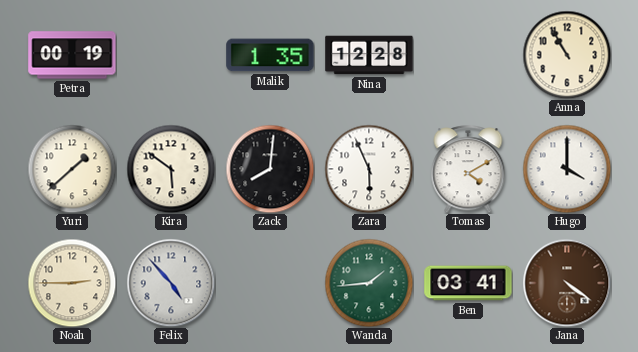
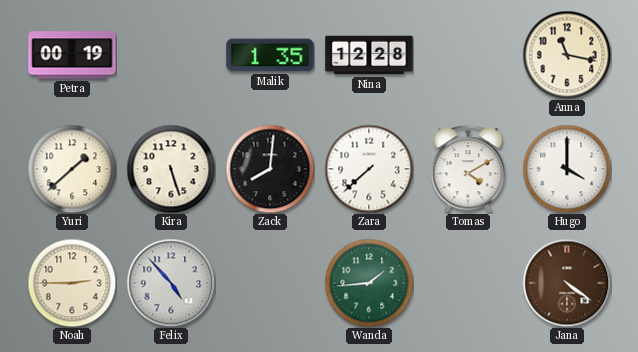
Anna: 10:55 -> 11:17
Kira: 5:51 -> 5:27
Zara: 5:56 -> 7:38
Ben: 03:41 -> none
